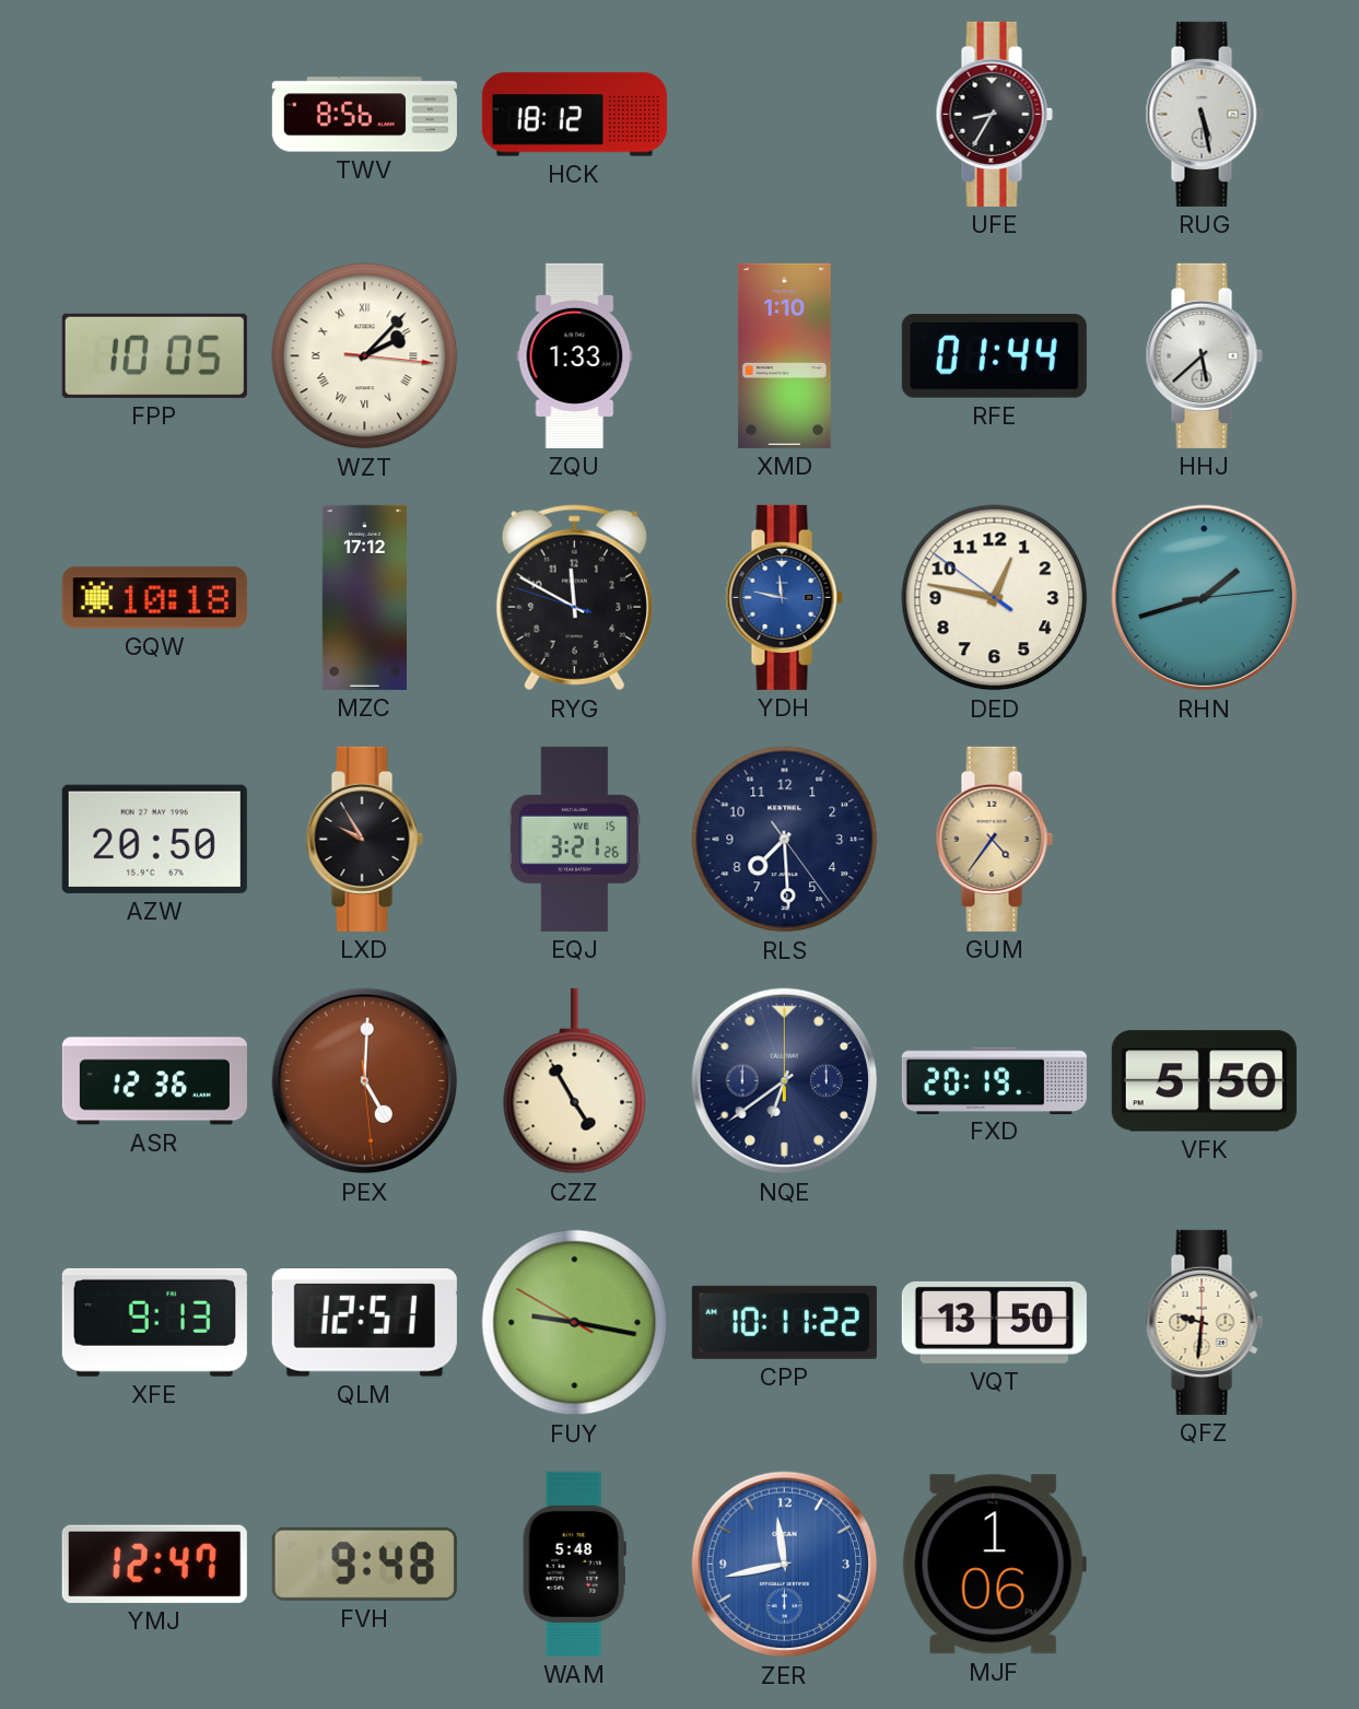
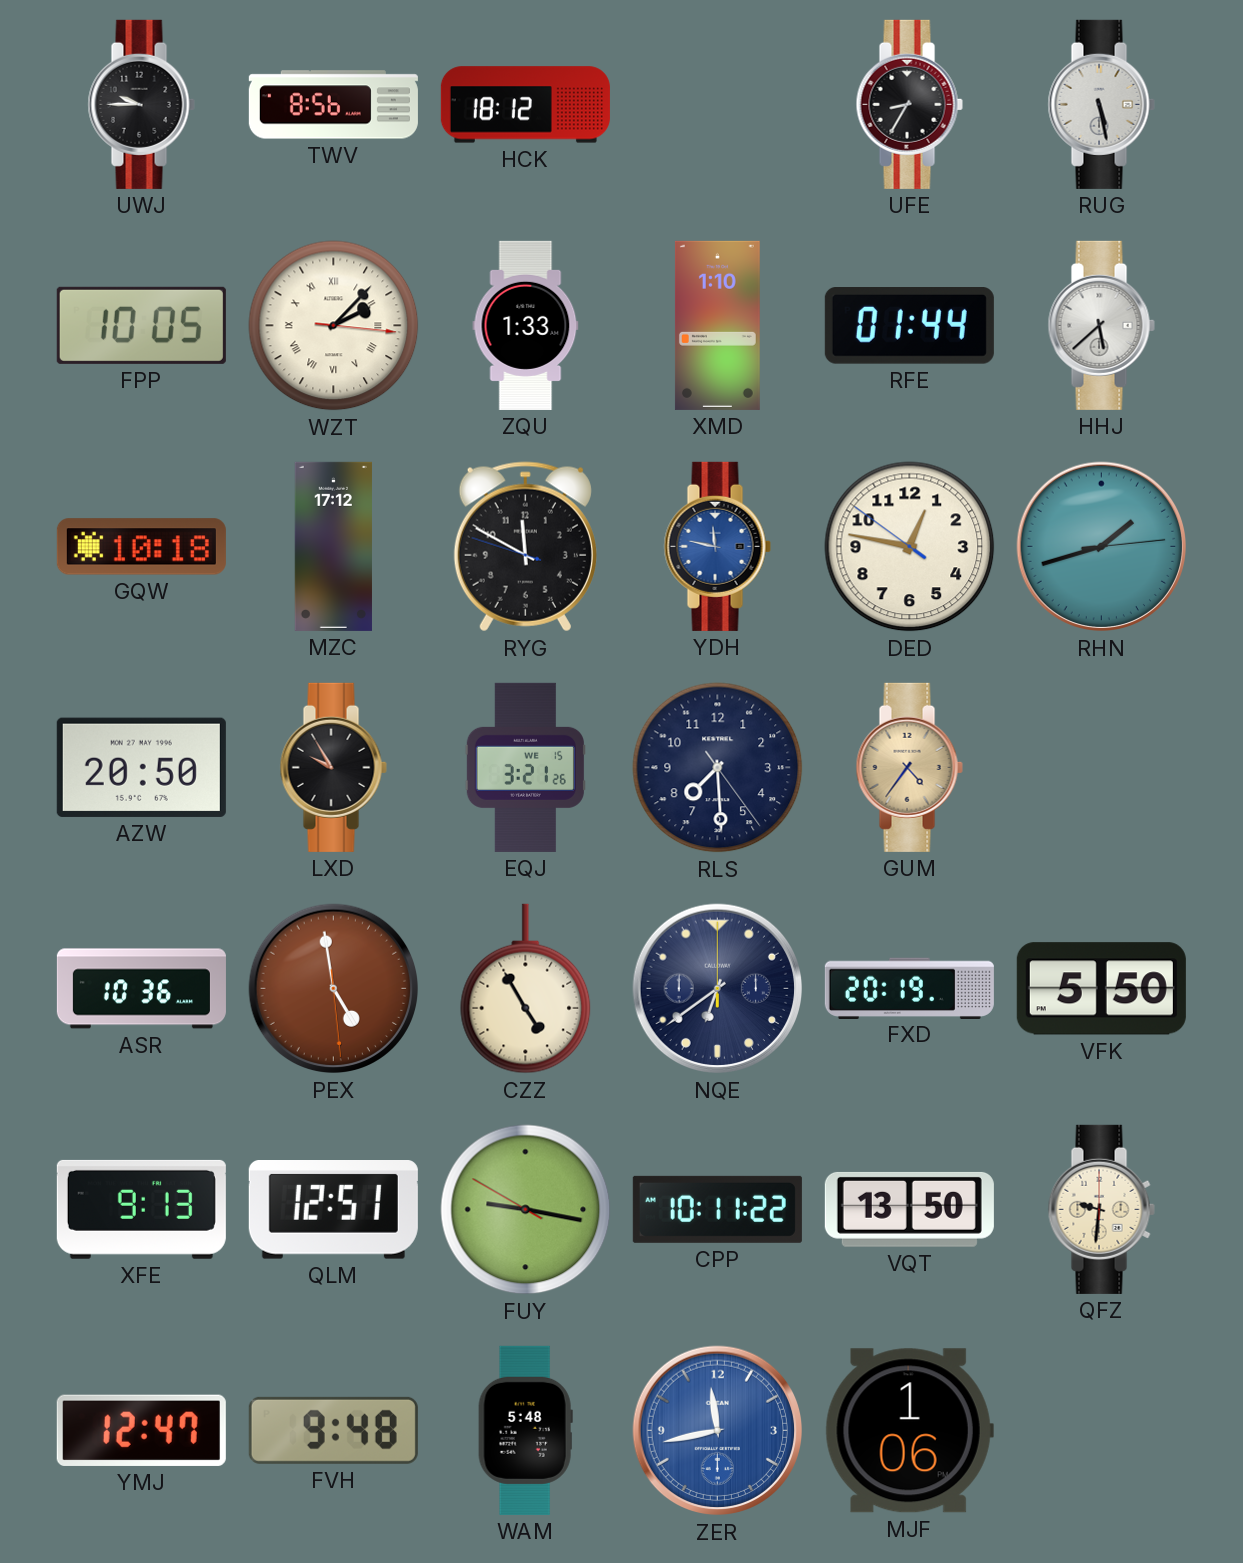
UWJ: none -> 9:45
ASR: 12:36 -> 10:36
PEX: 5:00 -> 4:58
